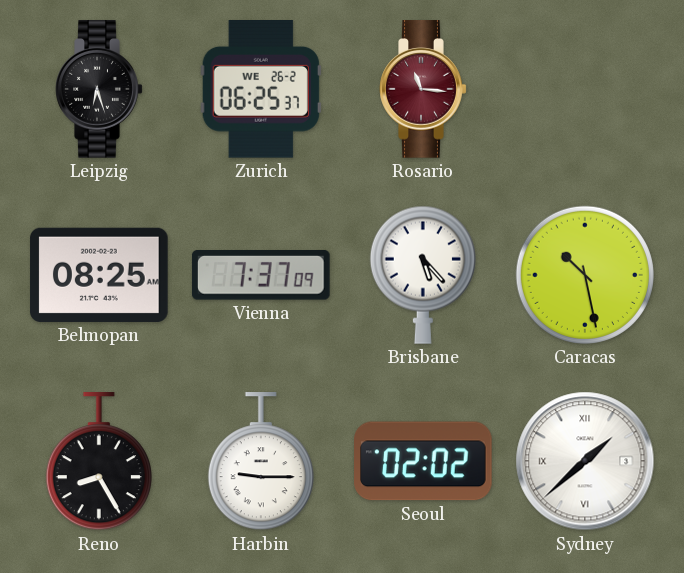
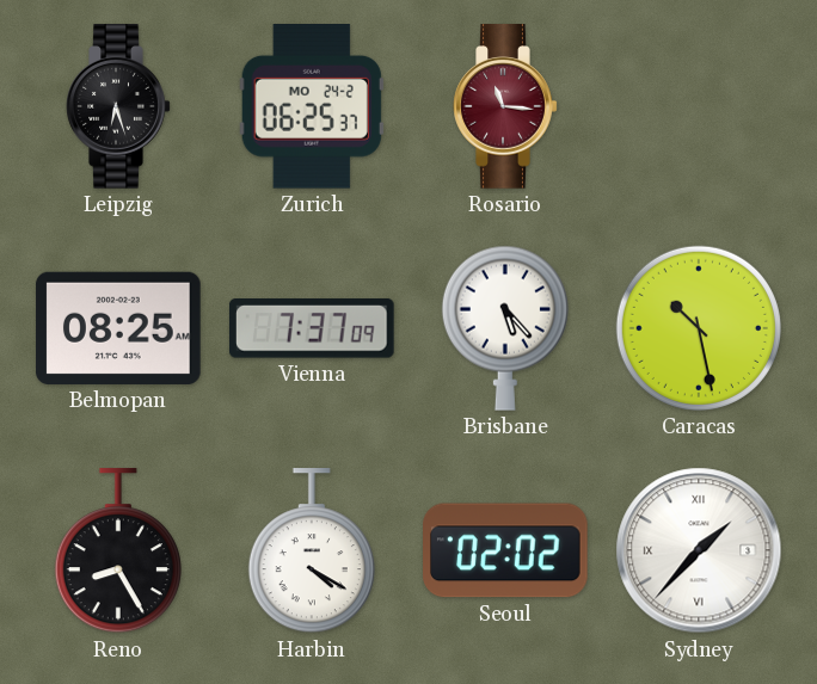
Zurich date: WE 26-2 -> MO 24-2
Harbin: 9:15 -> 4:20
Sydney: 1:38 -> 1:37
